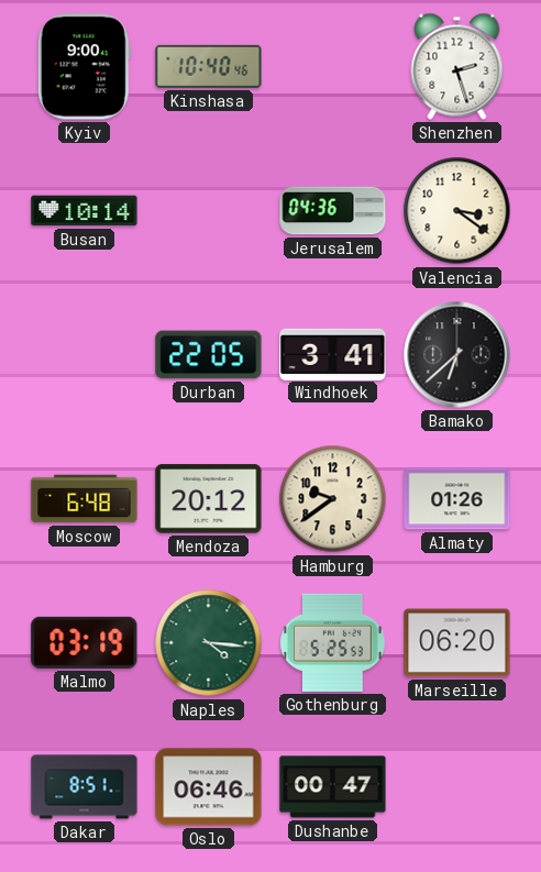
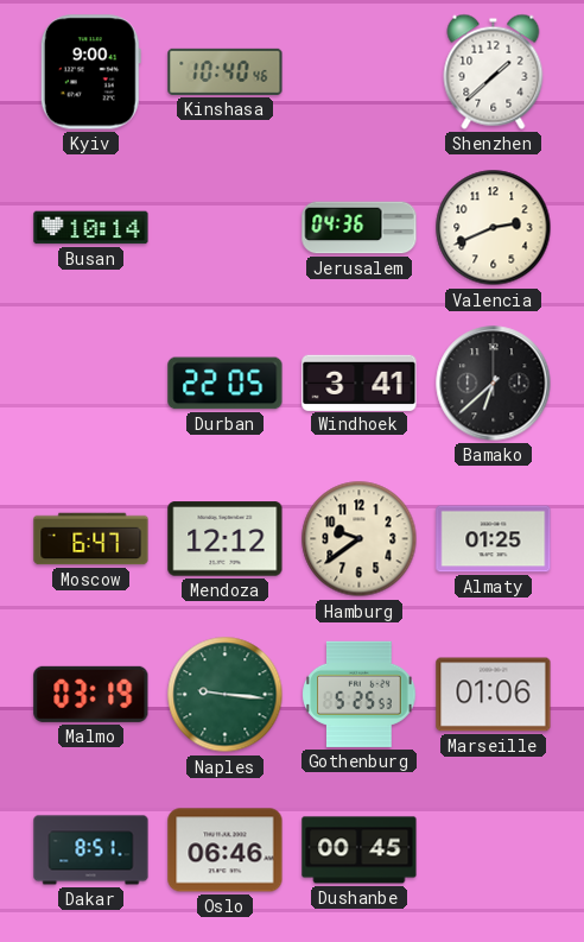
Shenzhen: 2:27 -> 1:38
Valencia: 3:21 -> 2:41
Moscow: 6:48 -> 6:47
Mendoza: 20:12 -> 12:12
Almaty: 01:26 -> 01:25
Naples: 4:16 -> 9:16
Marseille: 06:20 -> 01:06
Dushanbe: 00:47 -> 00:45
